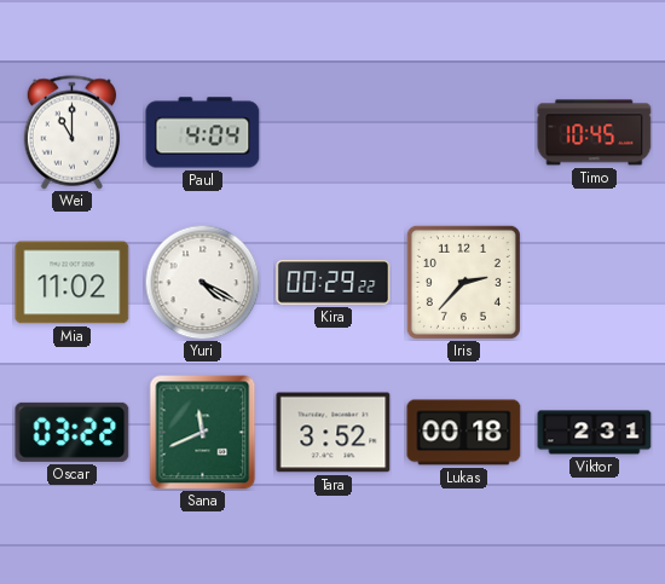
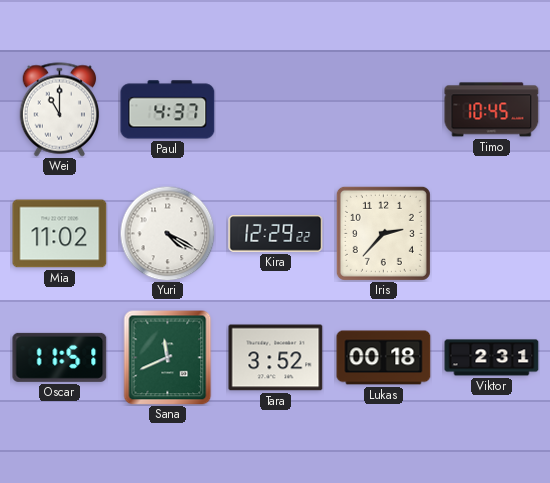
Paul: 4:04 -> 4:37
Kira: 00:29 -> 12:29
Oscar: 03:22 -> 11:51
